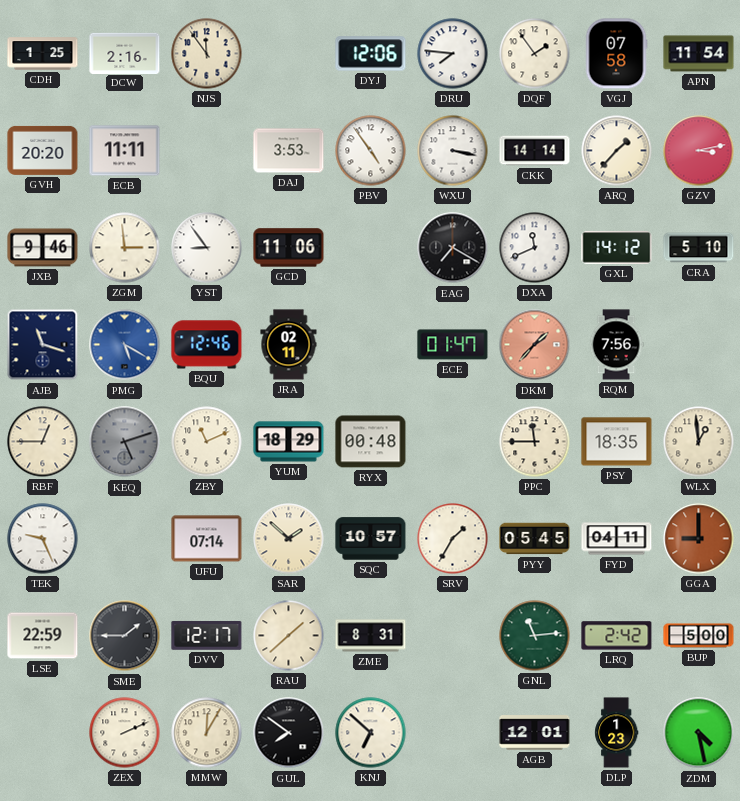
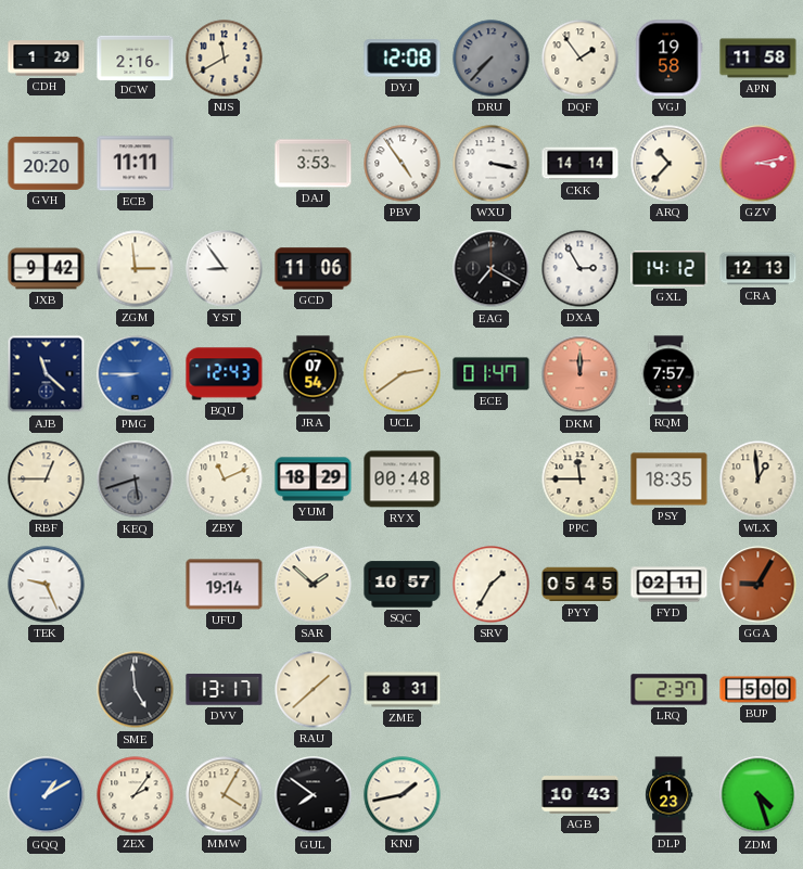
CDH: 1:25 -> 1:29
NJS: 11:54 -> 11:40
DYJ: 12:06 -> 12:08
DRU: 7:46 -> 7:37
DRU dial: white -> grey
VGJ: 07:58 -> 19:58
APN: 11:54 -> 11:58
ARQ: 1:37 -> 10:37
JXB: 9:46 -> 9:42
DXA: 11:41 -> 2:55
CRA: 5:10 -> 12:13
AJB: 11:18 -> 11:22
PMG: 5:20 -> 8:45
BQU: 12:46 -> 12:43
JRA: 02:11 -> 07:54
UCL: none -> 2:39
DKM: 1:37 -> 12:00
RQM: 7:56 -> 7:57
KEQ: 5:12 -> 5:42
UFU: 07:14 -> 19:14
FYD: 04:11 -> 02:11
GGA: 9:00 -> 9:05
LSE: 22:59 -> none
SME: 1:45 -> 4:59
DVV: 12:17 -> 13:17
GNL: 11:14 -> none
LRQ: 2:42 -> 2:37
GQQ: none -> 1:10
ZEX: 2:11 -> 2:06
MMW: 12:05 -> 4:05
KNJ: 6:52 -> 1:43
AGB: 12:01 -> 10:43
ZDM: 4:28 -> 4:27
